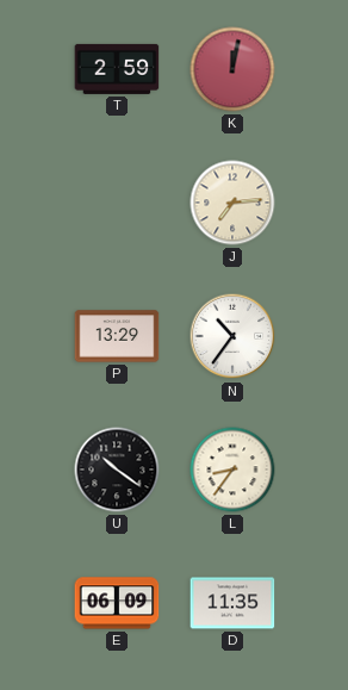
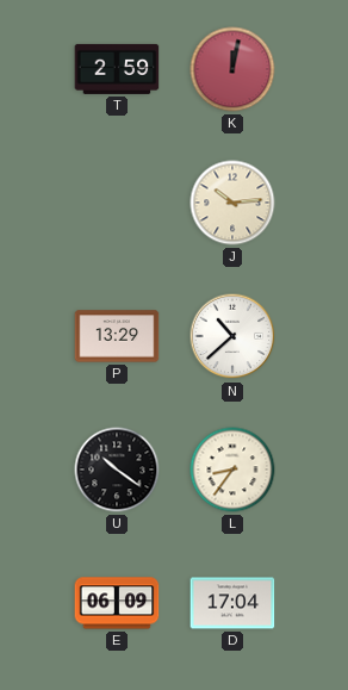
J: 7:14 -> 10:14
N: 10:36 -> 10:38
D: 11:35 -> 17:04
